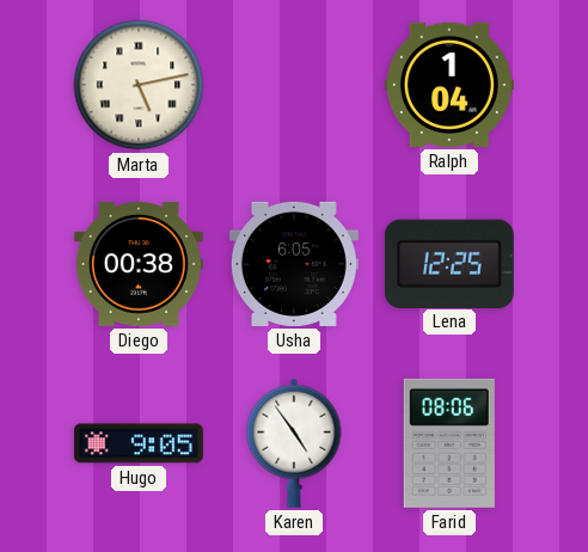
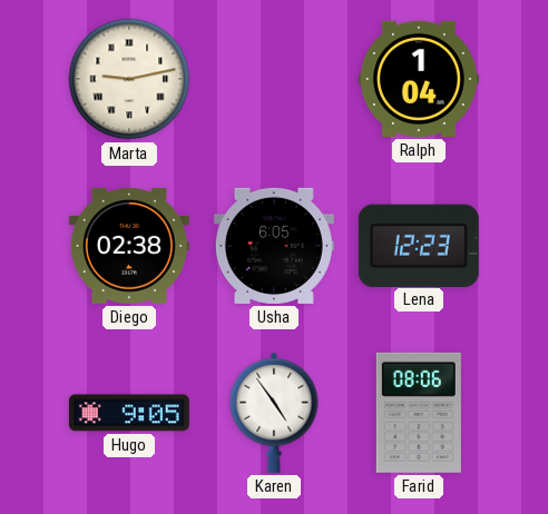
Marta: 5:13 -> 9:13
Diego: 00:38 -> 02:38
Lena: 12:25 -> 12:23
